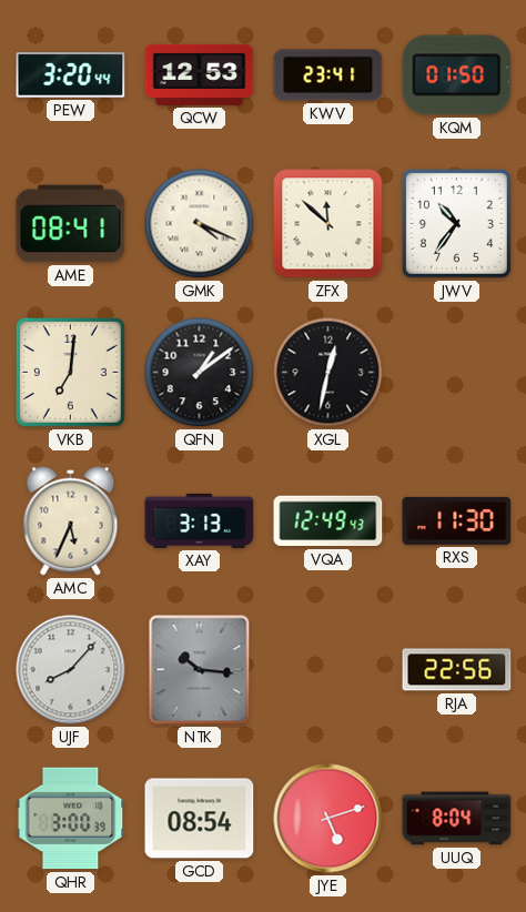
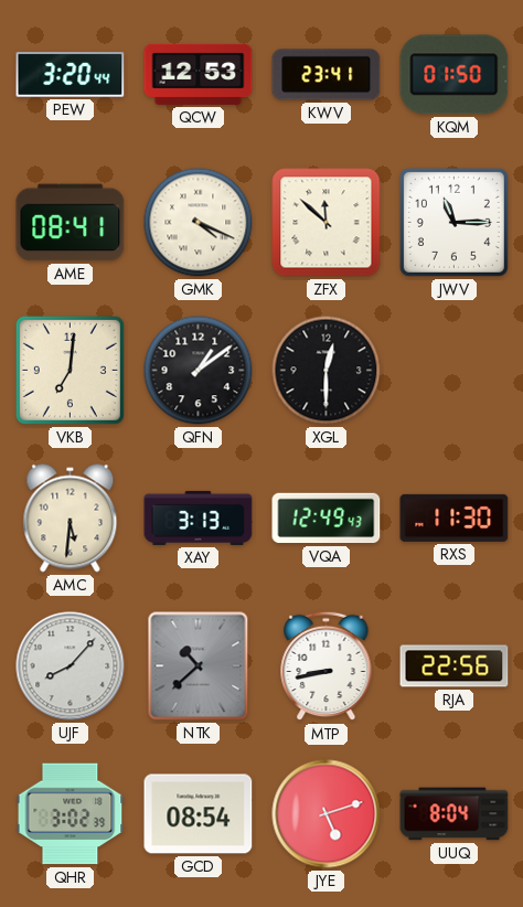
JWV: 10:36 -> 11:15
XGL: 12:32 -> 12:30
AMC: 5:34 -> 5:31
NTK: 10:16 -> 10:38
MTP: none -> 8:43
QHR: 3:00 -> 3:02
